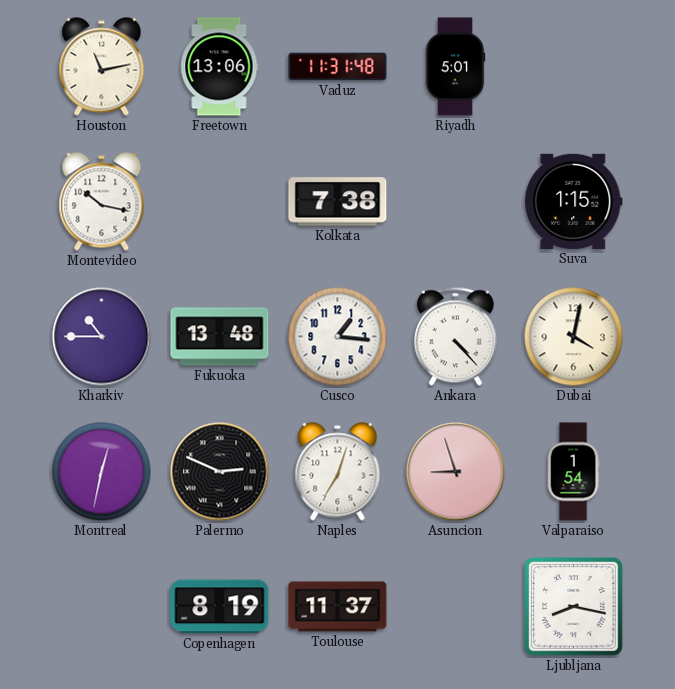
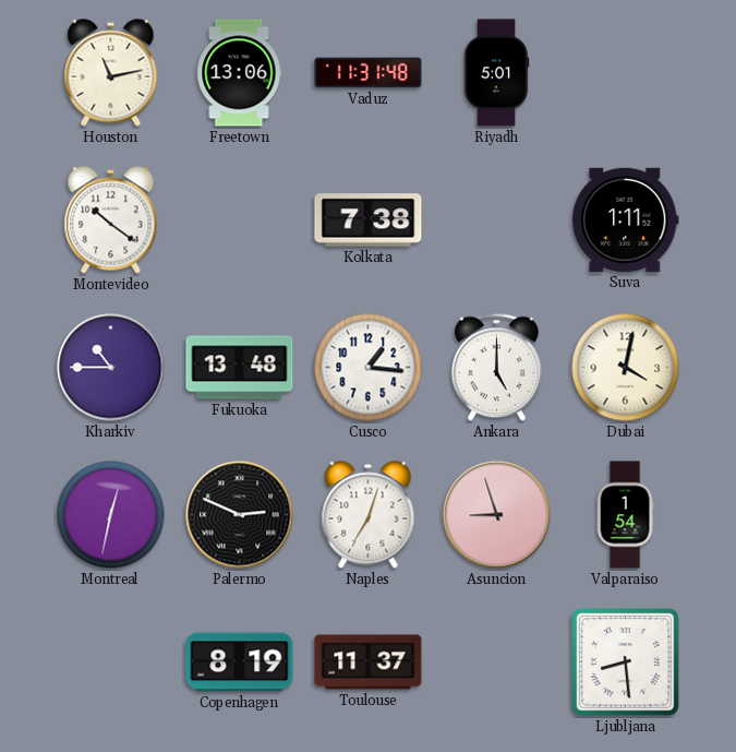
Montevideo: 10:17 -> 10:21
Suva: 1:15 -> 1:11
Ankara: 4:23 -> 5:00
Ljubljana: 8:17 -> 8:29
